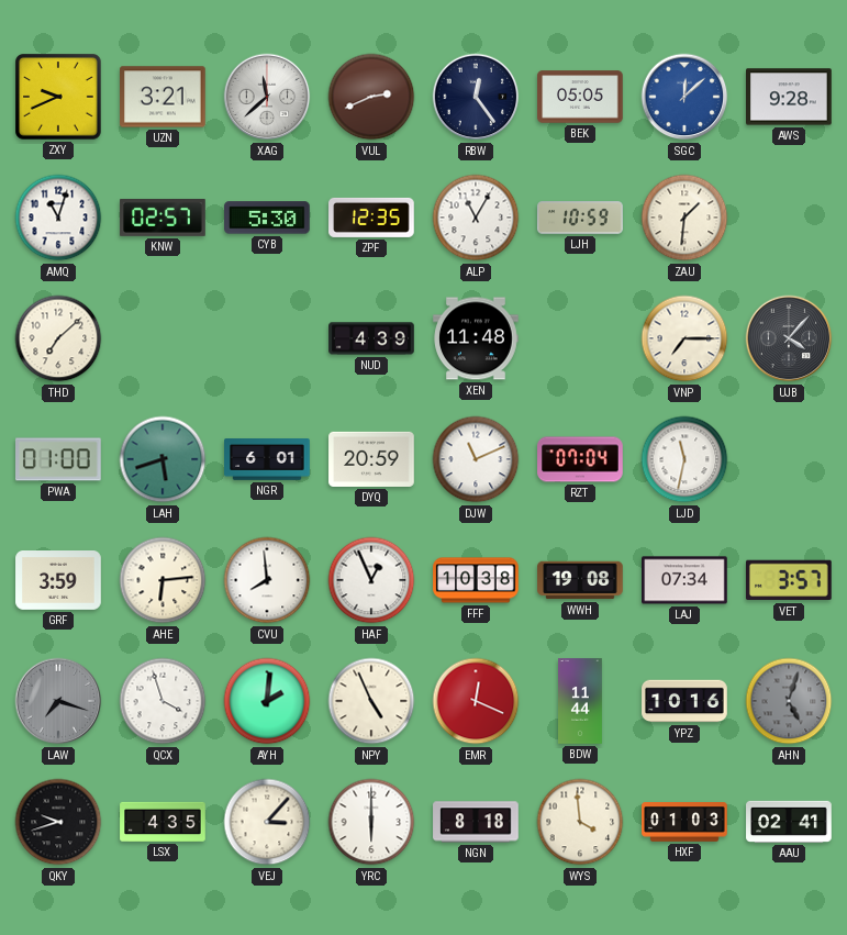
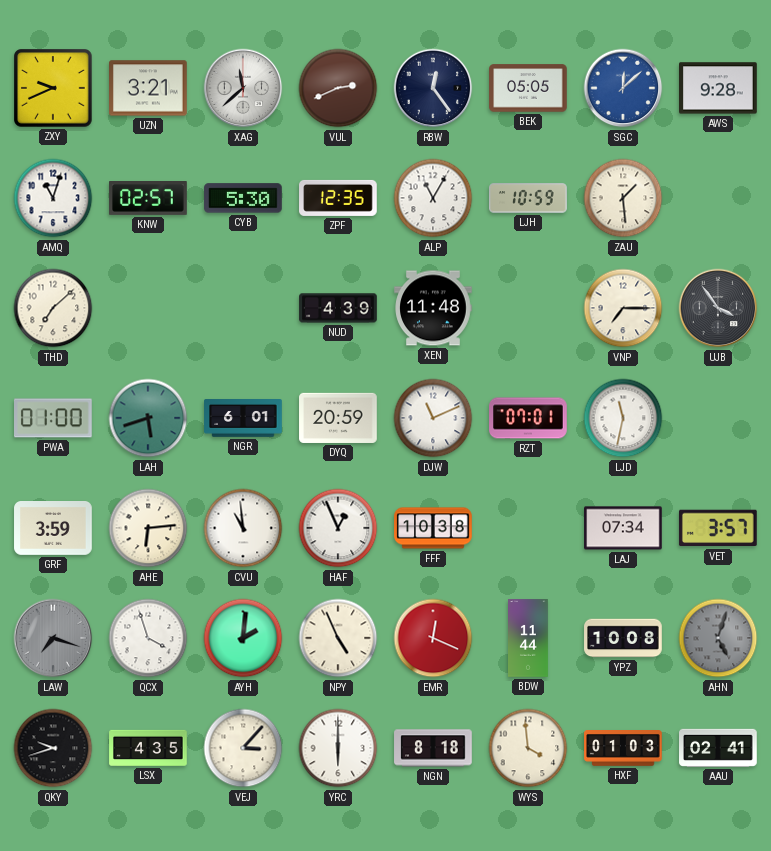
ZAU: 1:31 -> 1:29
UJB: 4:07 -> 3:54
RZT: 07:04 -> 07:01
CVU: 7:59 -> 10:59
WWH: 19:08 -> none
YPZ: 10:16 -> 10:08
